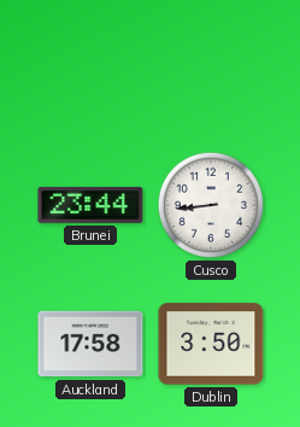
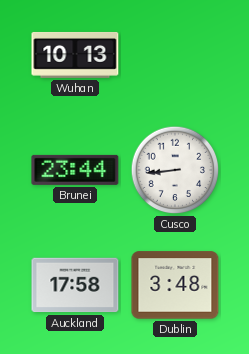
Wuhan: none -> 10:13
Dublin: 3:50 -> 3:48
